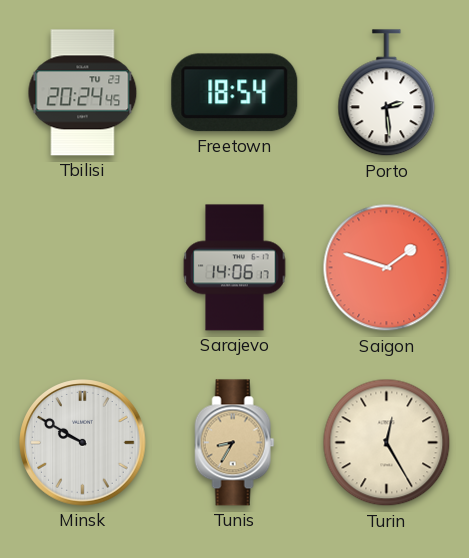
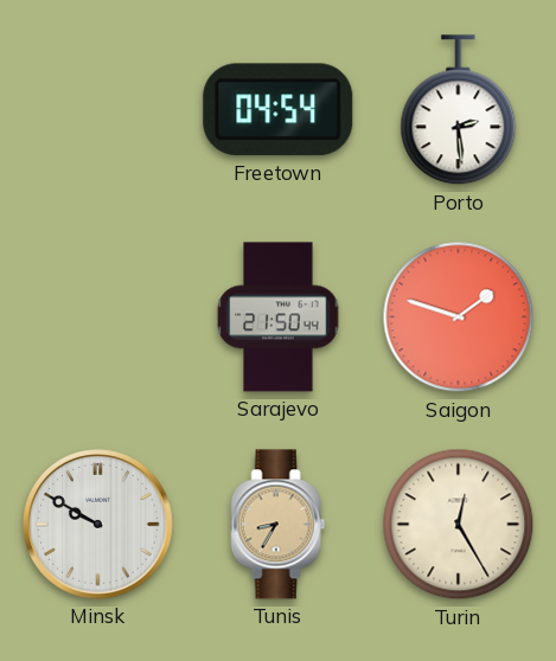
Tbilisi: 20:24 -> none
Freetown: 18:54 -> 04:54
Sarajevo: 14:06 -> 21:50
